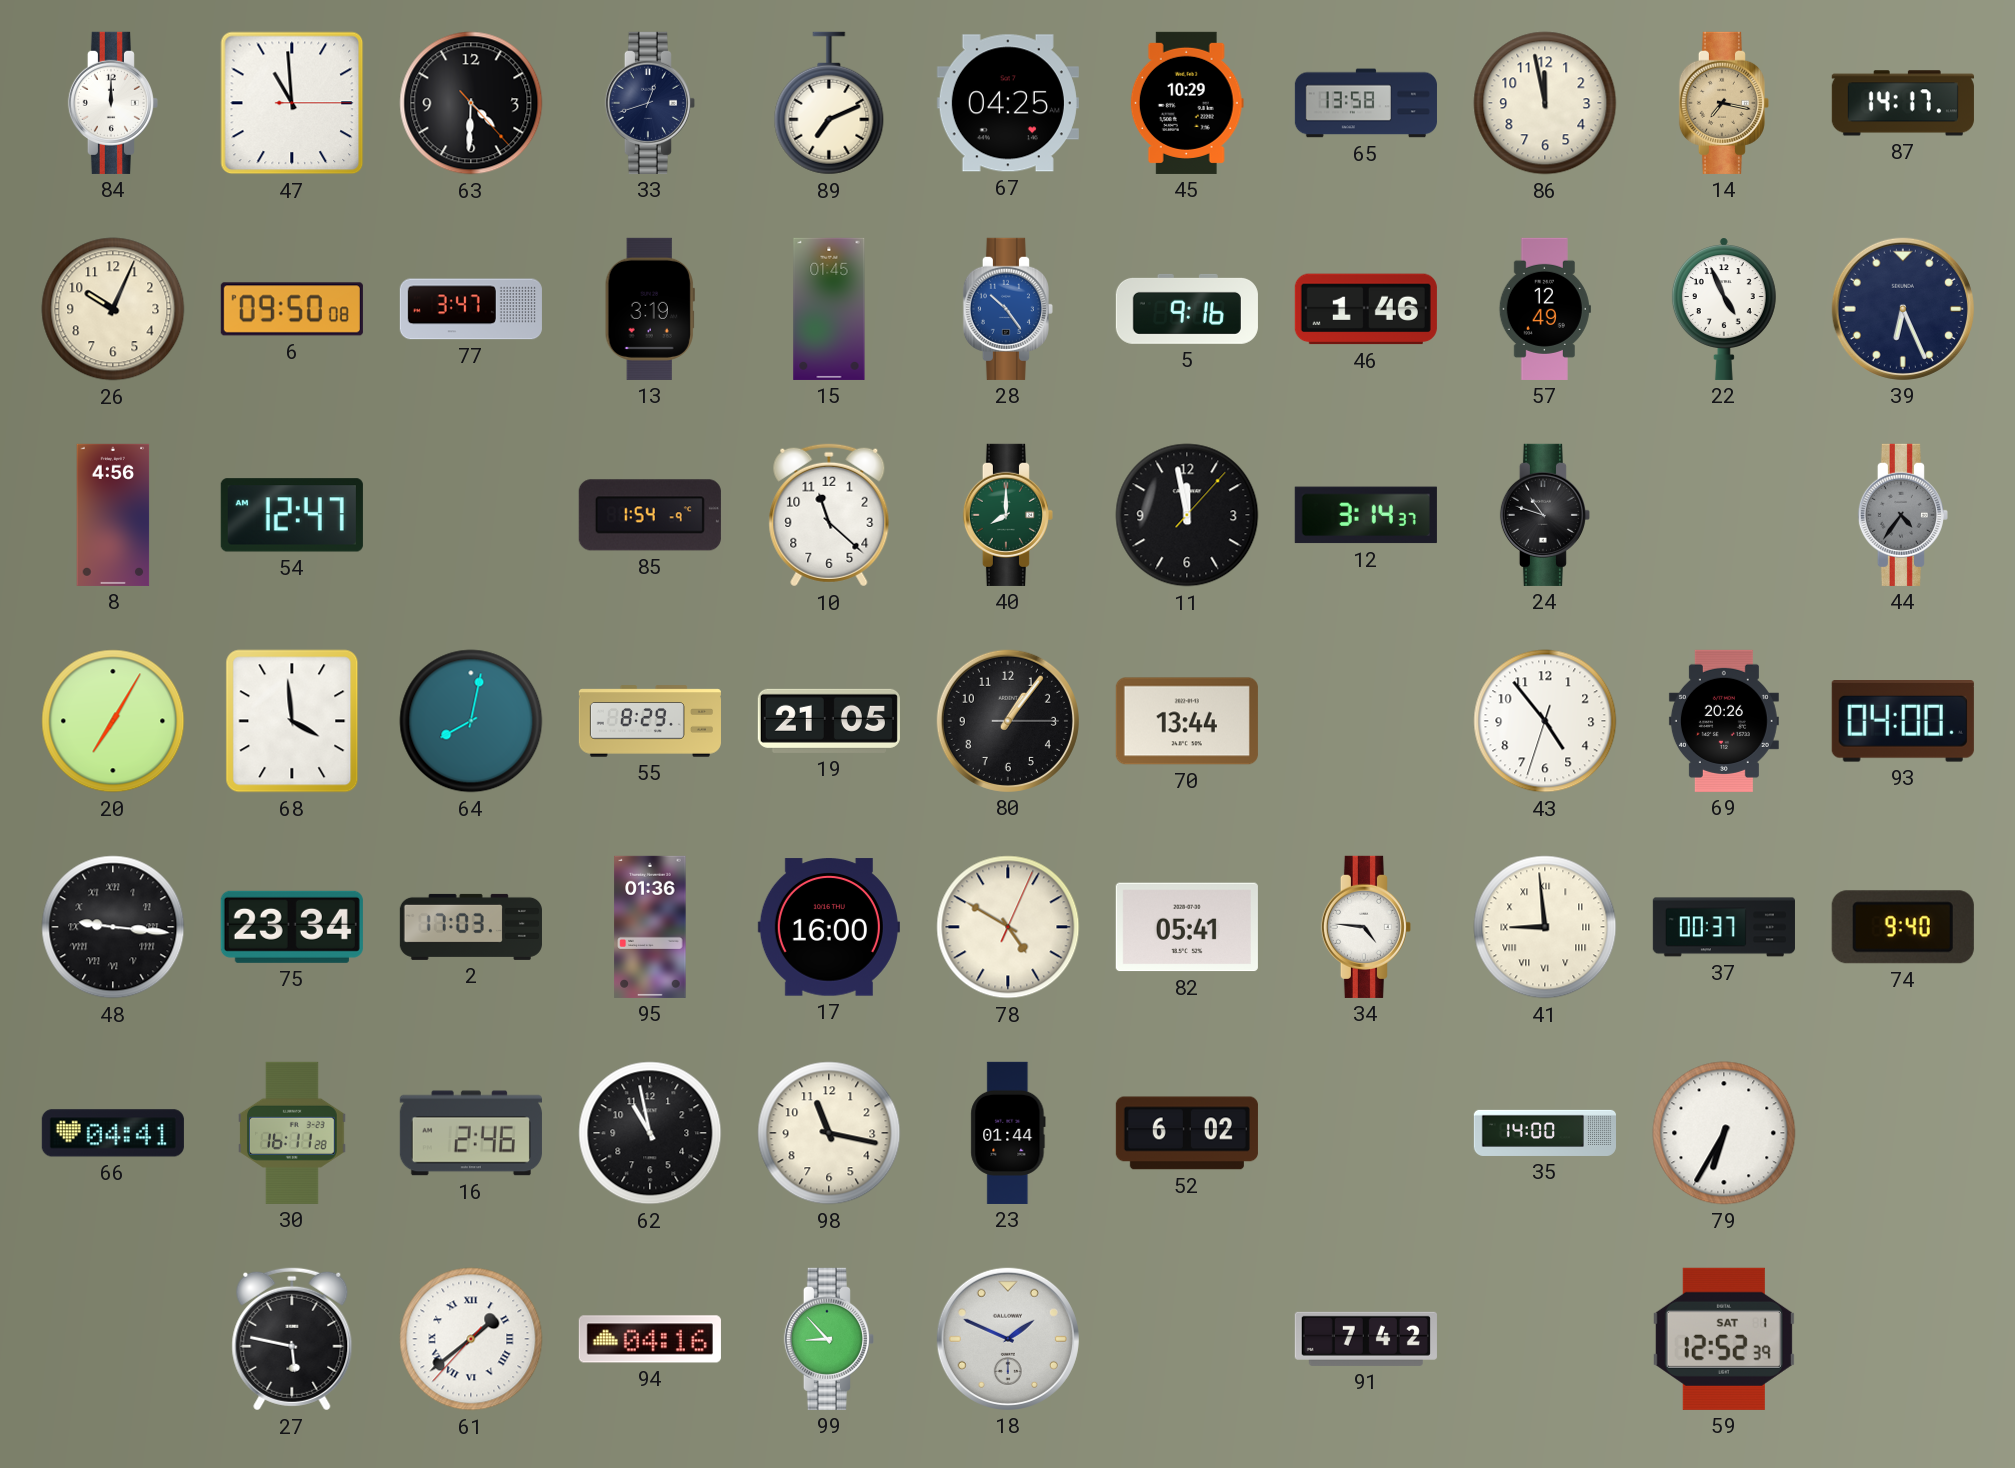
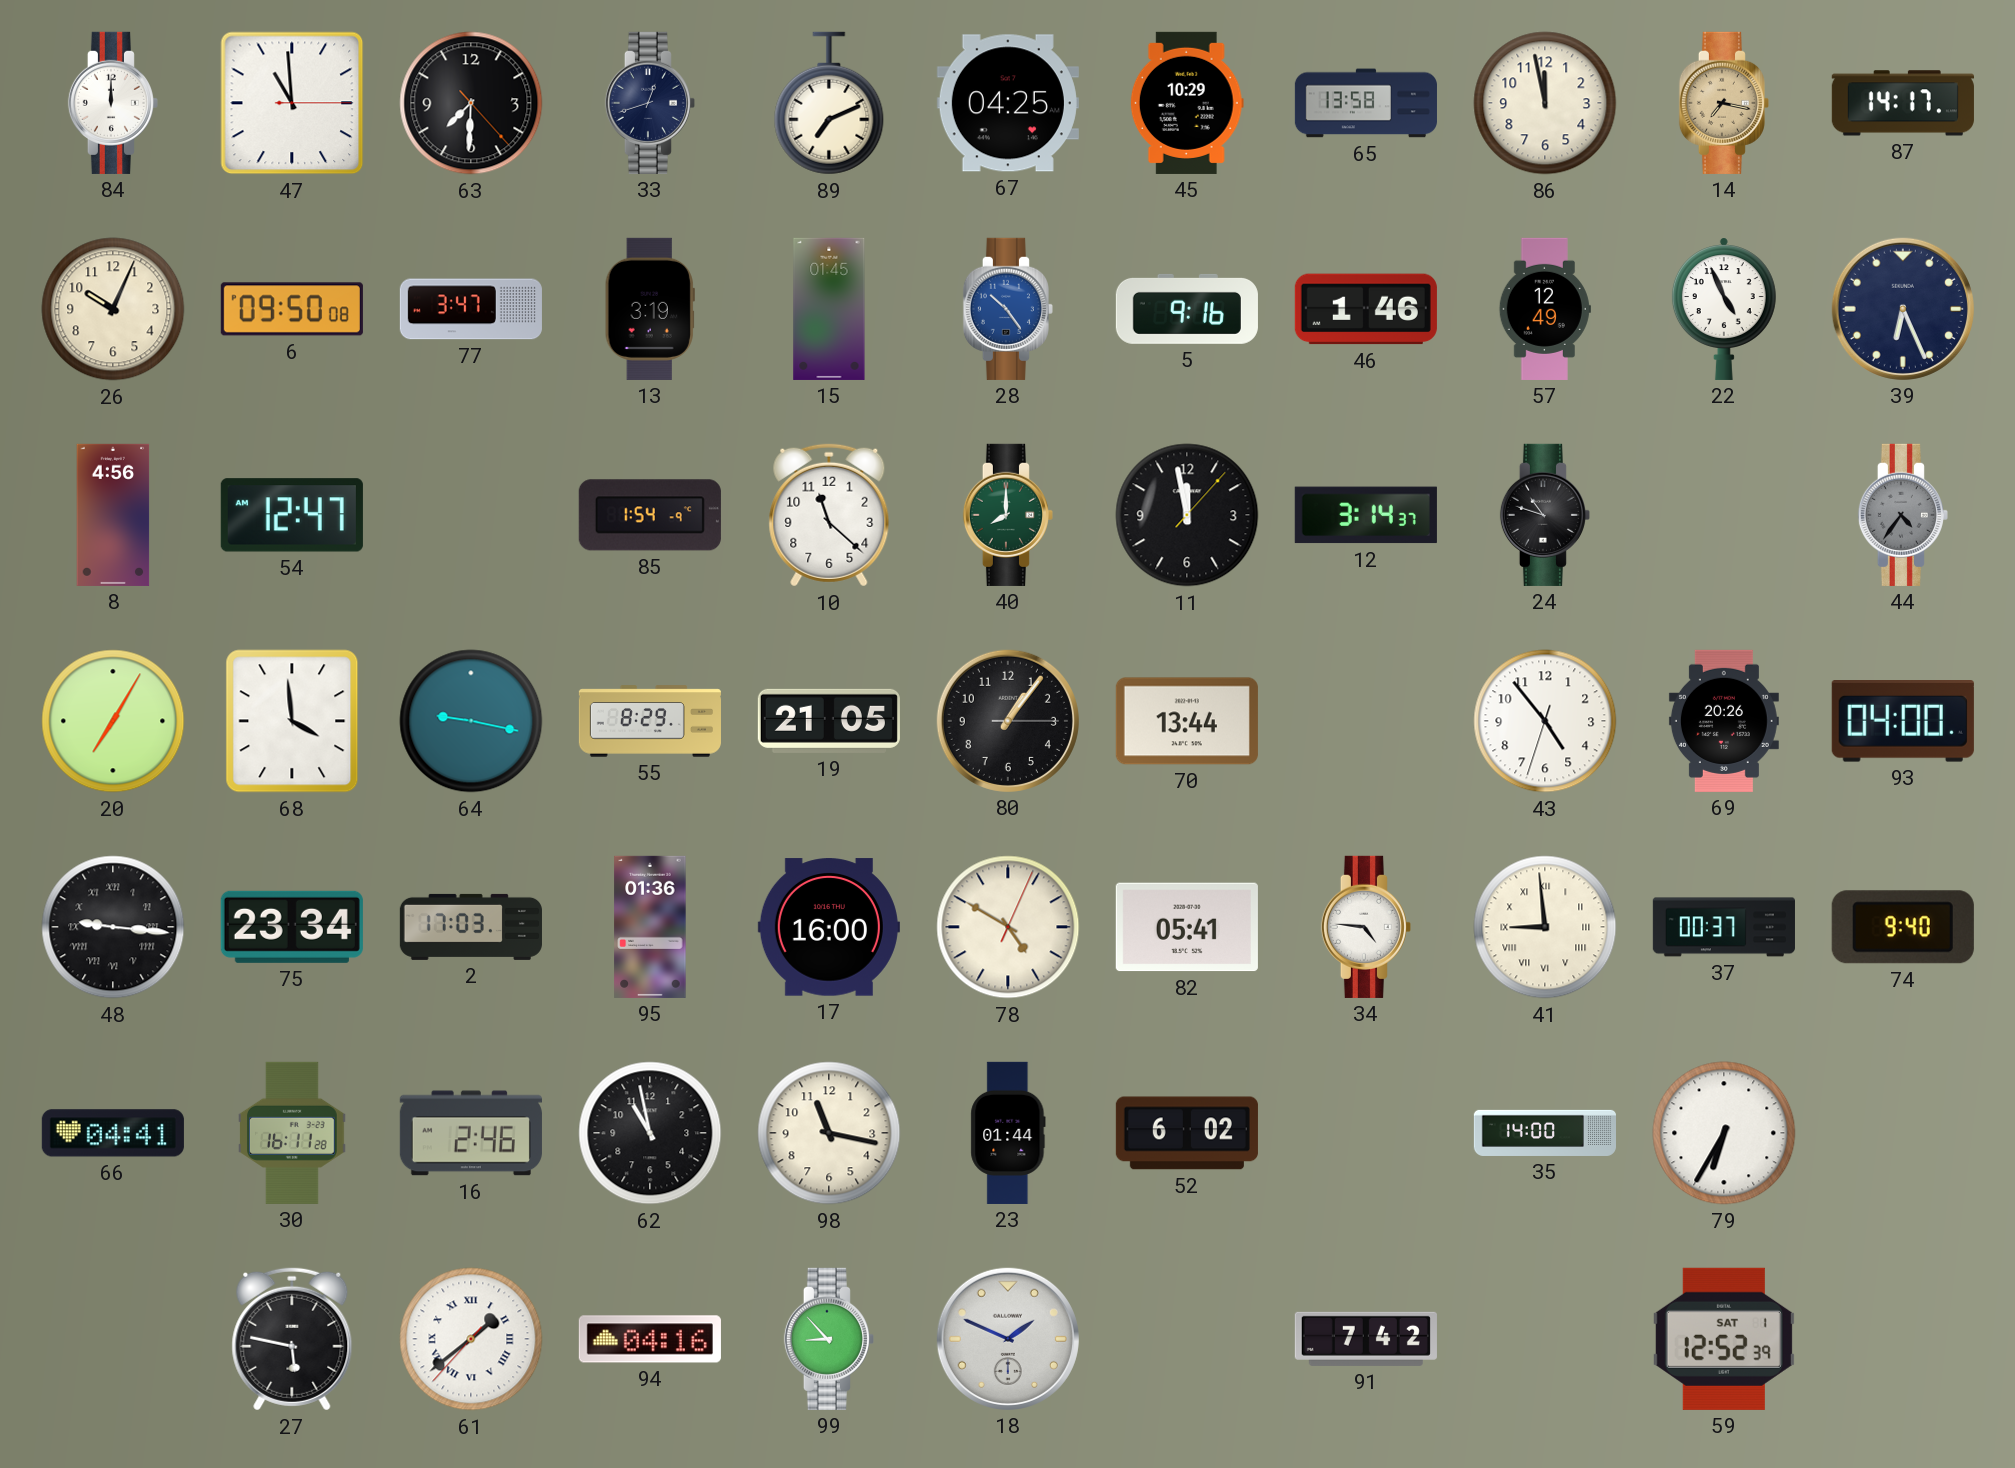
63: 4:30 -> 7:30
64: 8:02 -> 9:17
